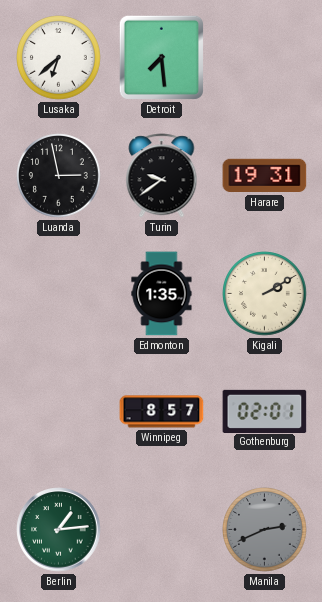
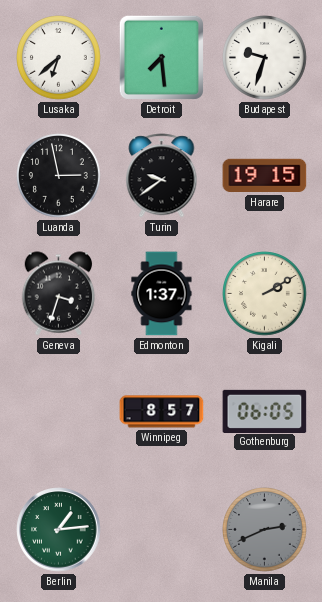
Budapest: none -> 9:33
Harare: 19:31 -> 19:15
Geneva: none -> 3:33
Edmonton: 1:35 -> 1:37
Gothenburg: 02:01 -> 06:05
